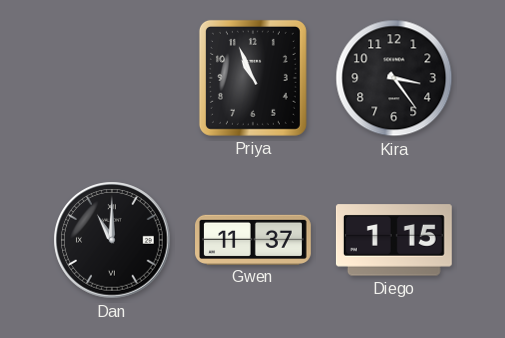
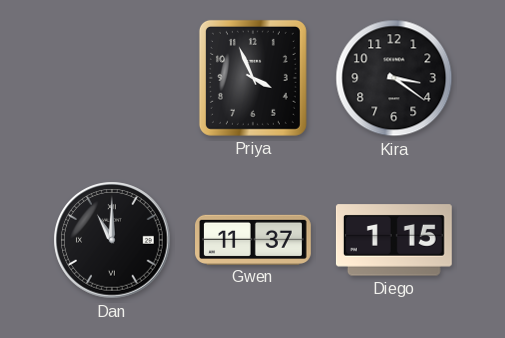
Priya: 10:56 -> 3:56
Kira: 3:24 -> 3:21
